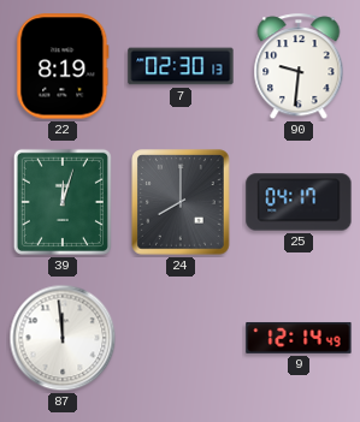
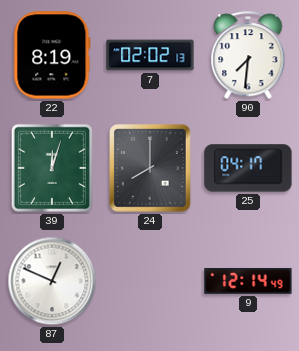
7: 02:30 -> 02:02
90: 9:31 -> 7:31
87: 11:59 -> 12:49
